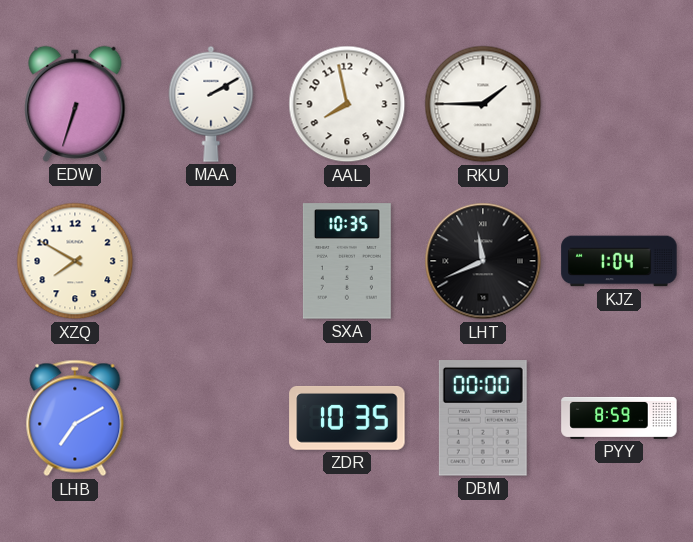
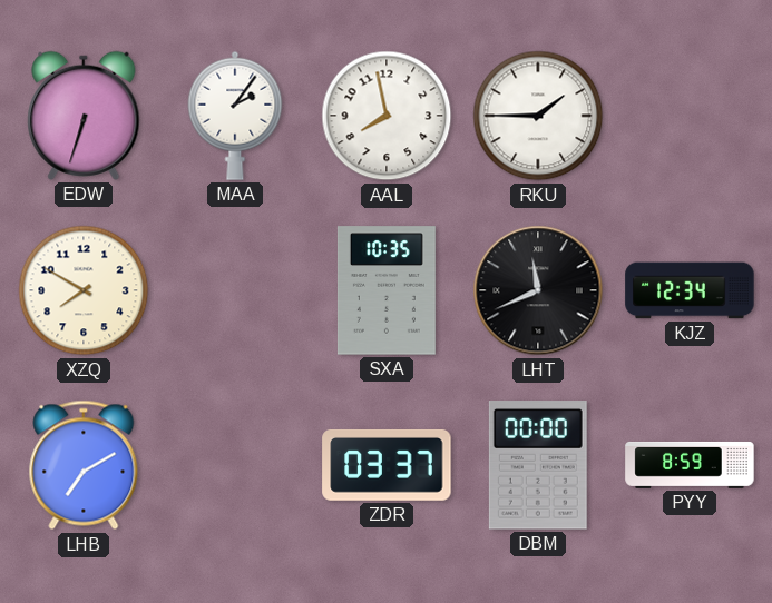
MAA: 2:10 -> 2:06
KJZ: 1:04 -> 12:34
ZDR: 10:35 -> 03:37
